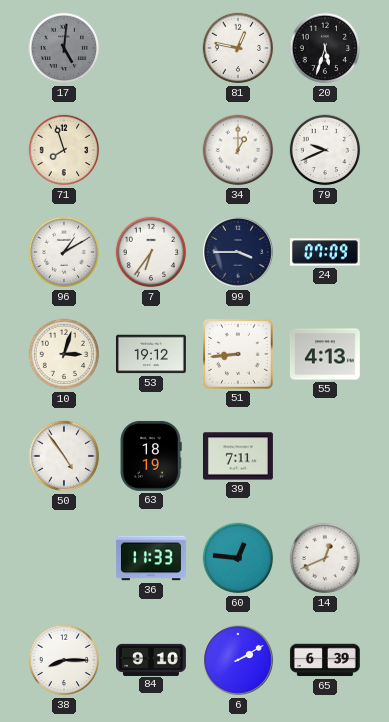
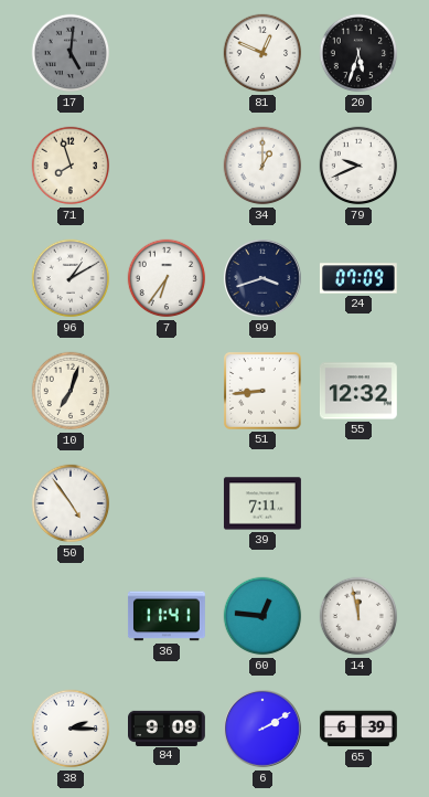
81: 12:47 -> 12:49
99: 3:45 -> 3:42
10: 3:03 -> 7:03
53: 19:12 -> none
55: 4:13 -> 12:32
63: 18:19 -> none
36: 11:33 -> 11:41
14: 12:41 -> 11:58
38: 8:15 -> 2:15
84: 9:10 -> 9:09
